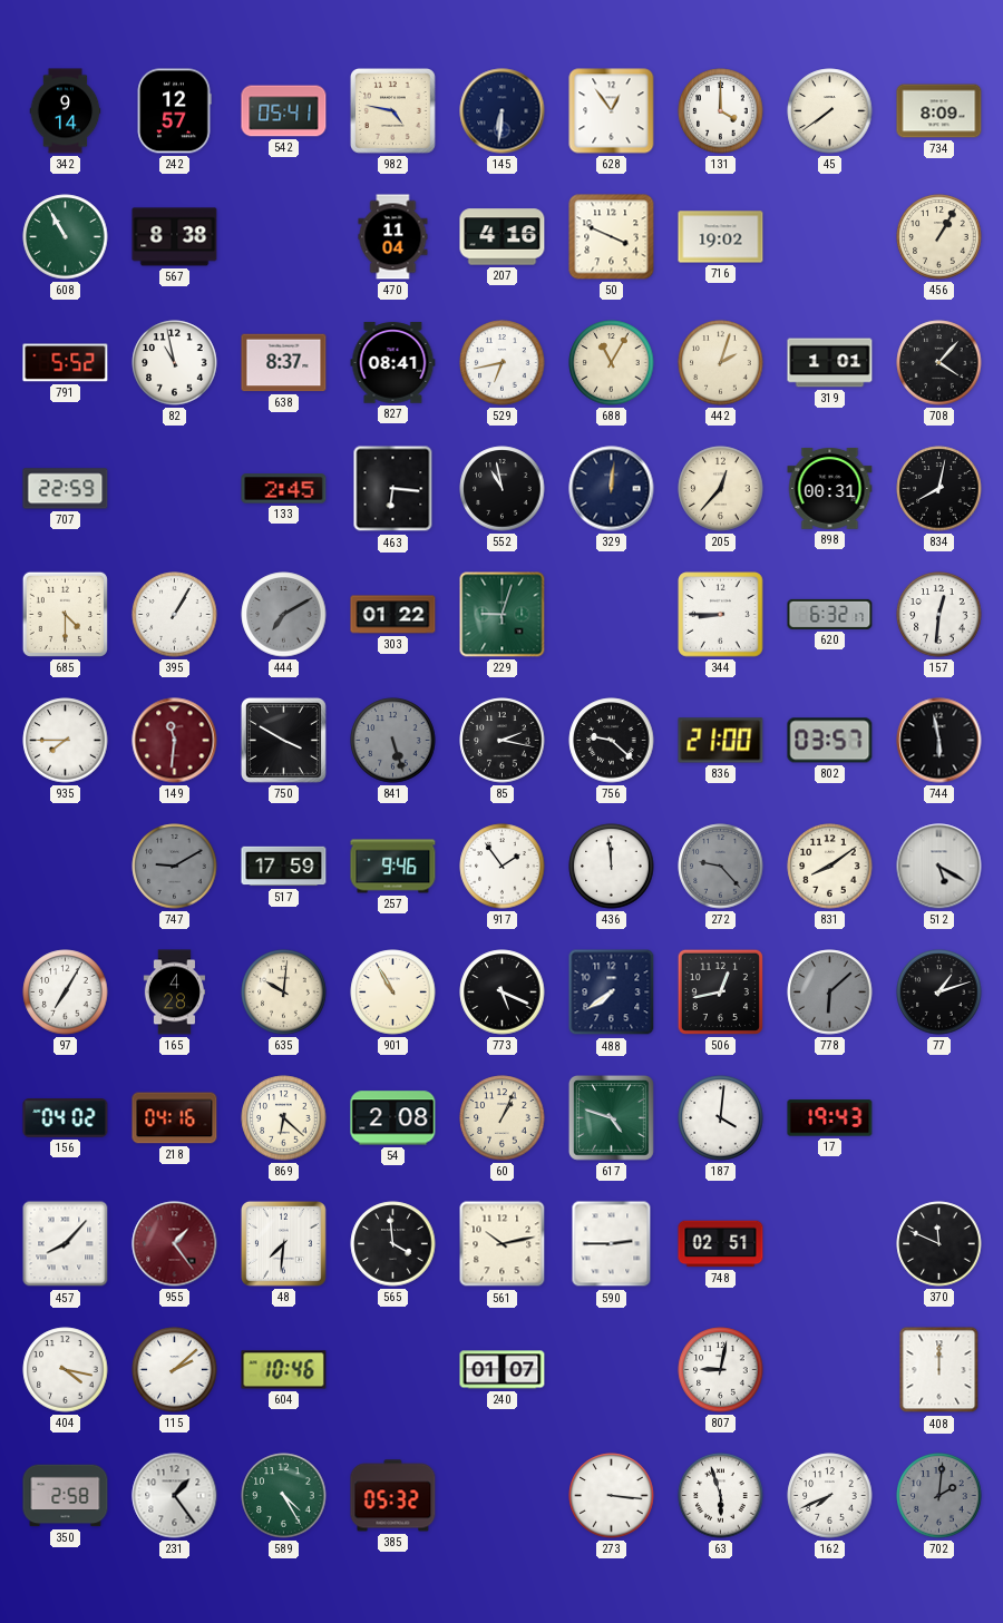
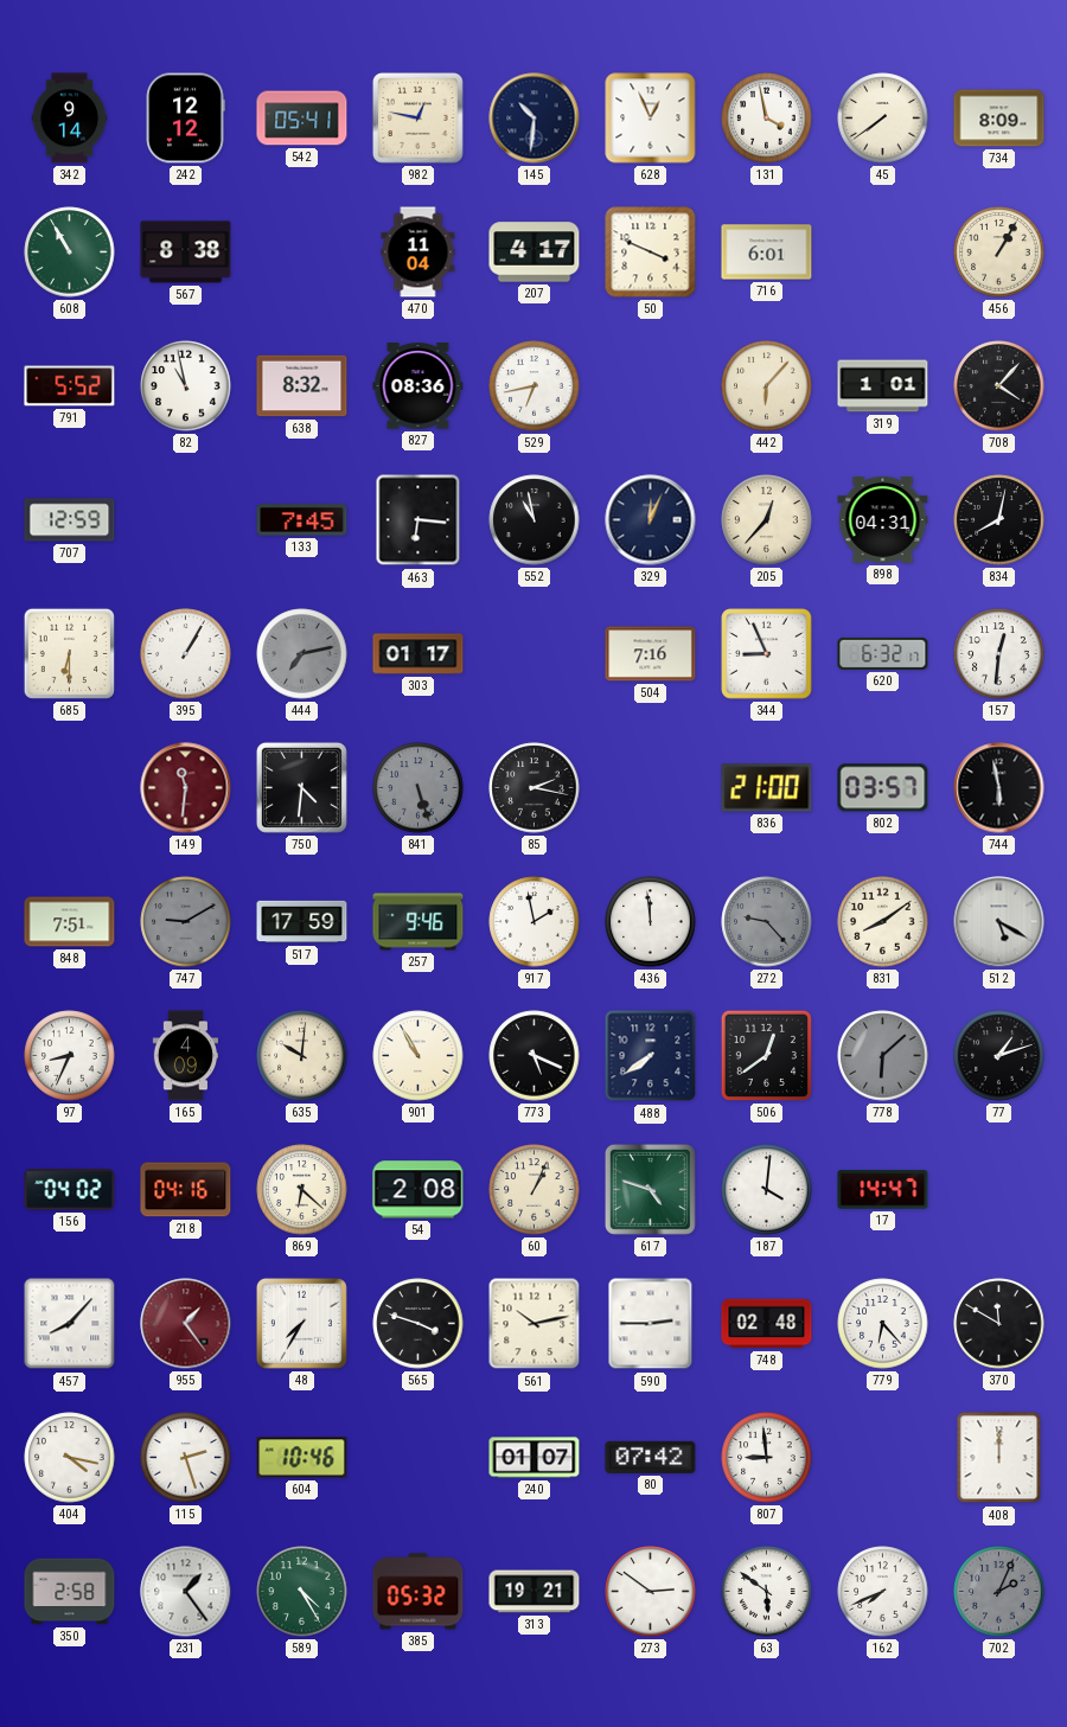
242: 12:57 -> 12:12
982: 4:47 -> 12:47
145: 6:31 -> 10:31
628: 12:54 -> 12:56
131: 4:00 -> 3:58
207: 4:16 -> 4:17
716: 19:02 -> 6:01
638: 8:37 -> 8:32
827: 08:41 -> 08:36
688: 11:05 -> none
442: 2:03 -> 6:07
707: 22:59 -> 12:59
133: 2:45 -> 7:45
329: 12:01 -> 12:04
898: 00:31 -> 04:31
685: 4:30 -> 6:30
444: 7:10 -> 7:13
303: 01:22 -> 01:17
229: 9:03 -> none
504: none -> 7:16
344: 8:45 -> 8:56
935: 7:45 -> none
750: 3:50 -> 4:31
756: 9:22 -> none
848: none -> 7:51
917: 1:54 -> 1:58
97: 7:05 -> 8:34
165: 4:28 -> 4:09
506: 12:43 -> 12:39
17: 19:43 -> 14:47
48: 7:31 -> 7:35
565: 3:59 -> 3:48
748: 02:51 -> 02:48
779: none -> 6:23
370: 11:49 -> 11:50
115: 2:08 -> 2:27
80: none -> 07:42
807: 9:02 -> 8:59
313: none -> 19:21
273: 3:16 -> 2:51
63: 5:57 -> 5:51
702: 2:01 -> 2:04
